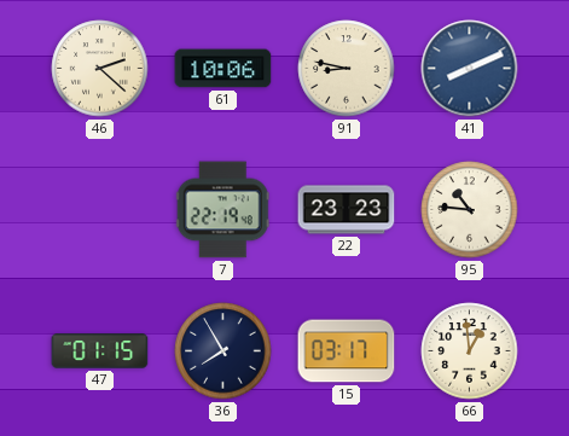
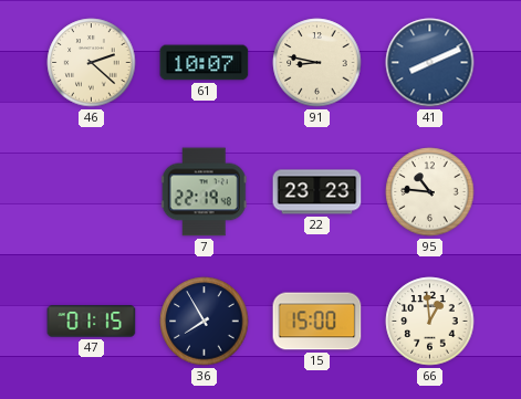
61: 10:06 -> 10:07
15: 03:17 -> 15:00
